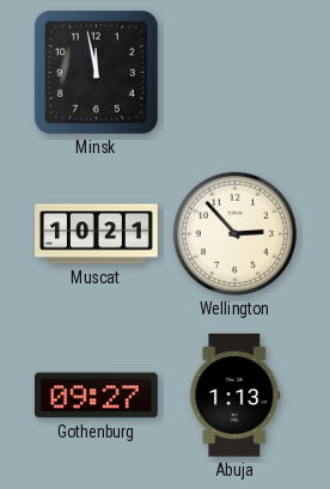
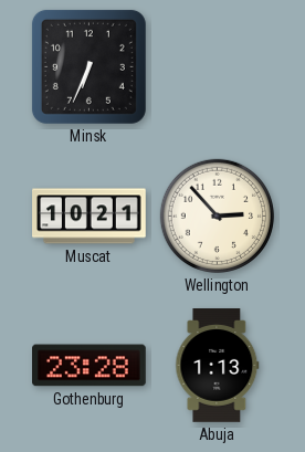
Minsk: 11:58 -> 6:34
Gothenburg: 09:27 -> 23:28
